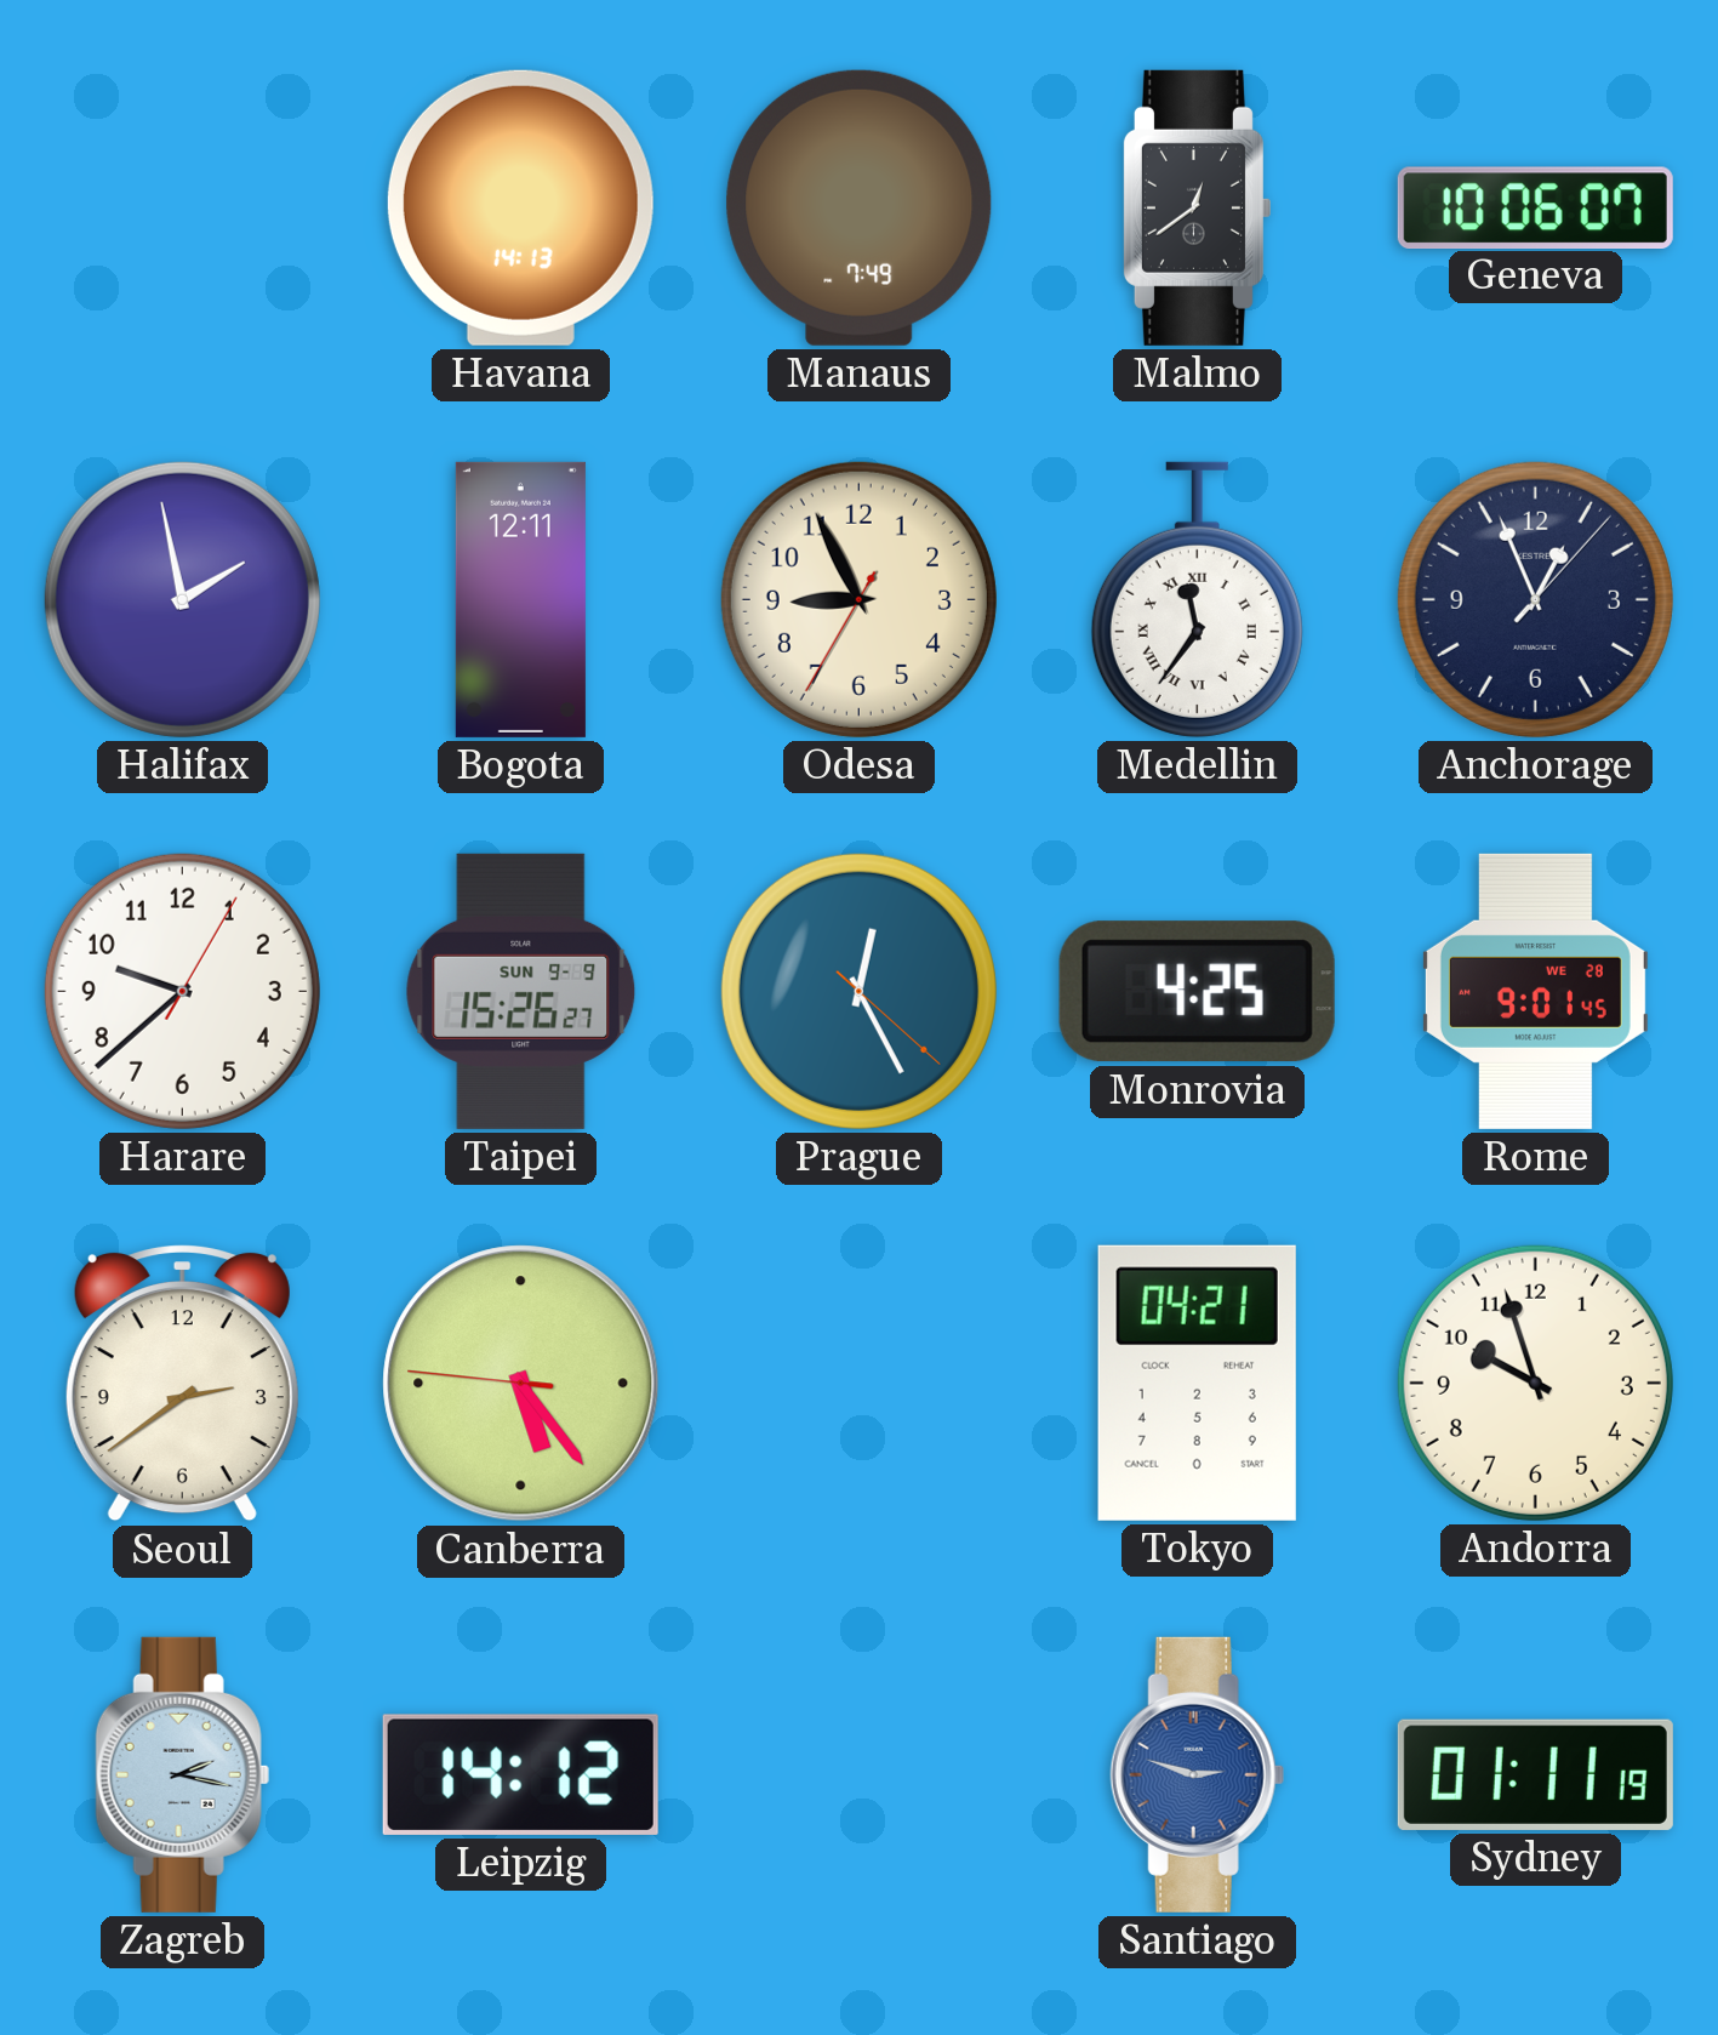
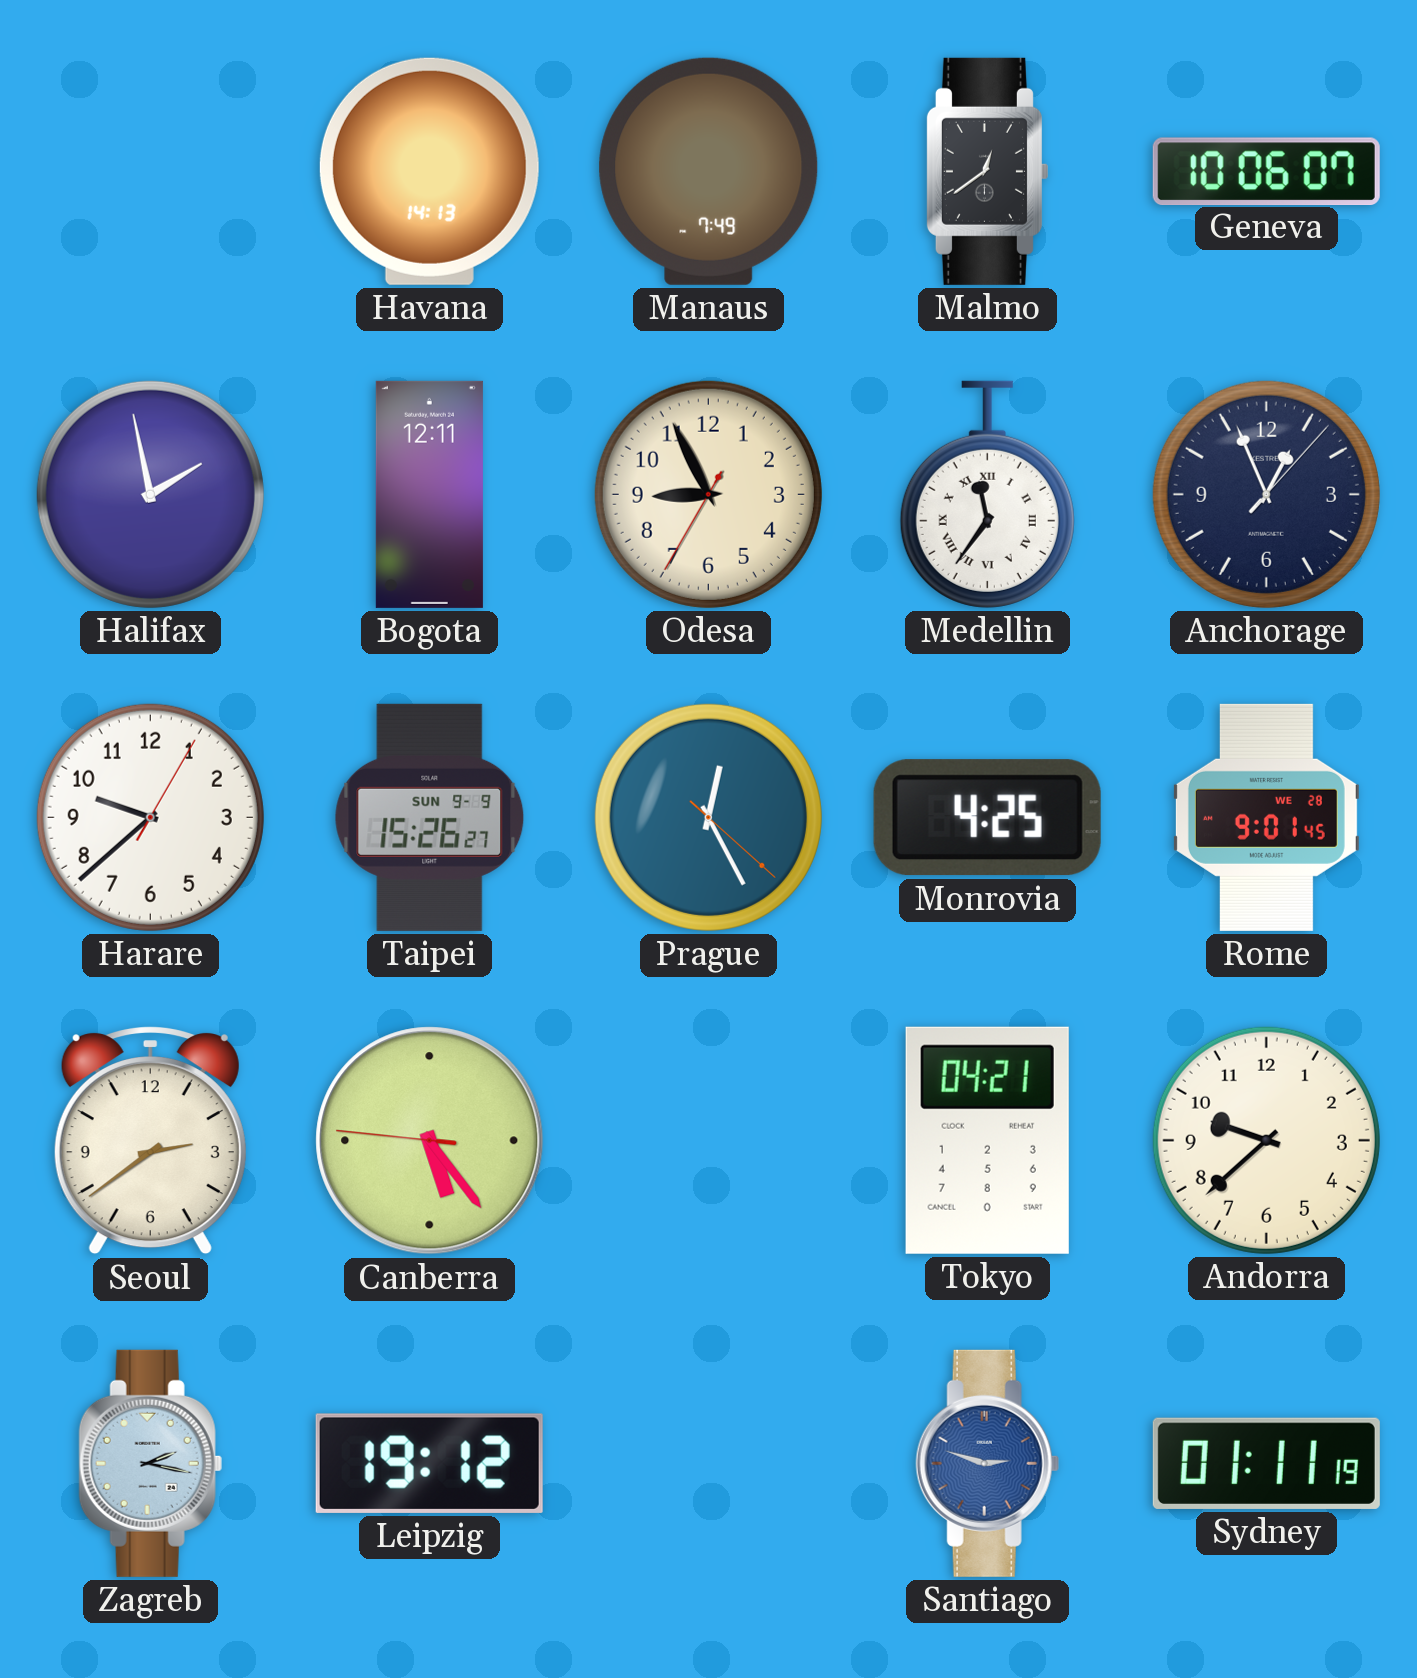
Andorra: 9:57 -> 9:38
Leipzig: 14:12 -> 19:12
